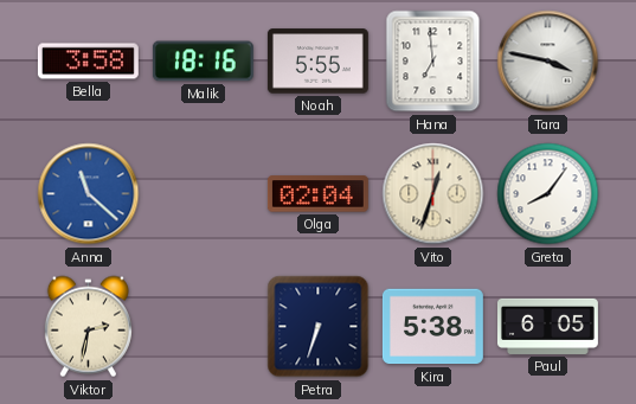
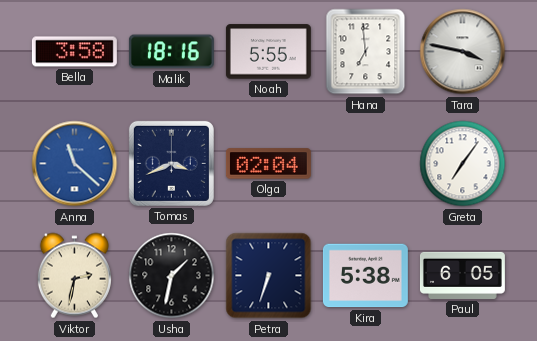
Tomas: none -> 3:41
Vito: 12:33 -> none
Greta: 8:06 -> 7:06
Usha: none -> 1:32
